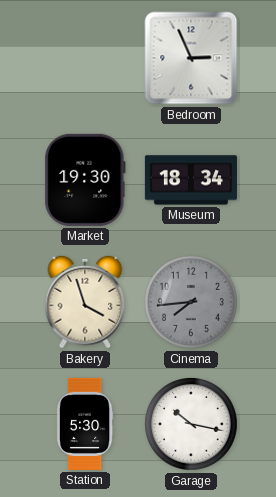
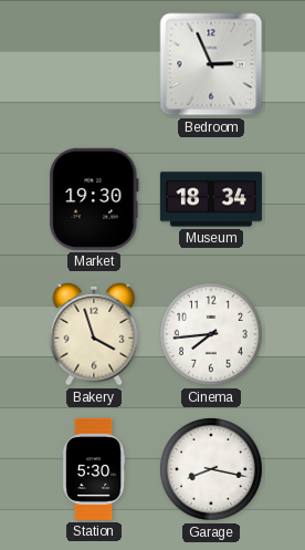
Cinema dial: grey -> white
Garage: 10:17 -> 8:17
